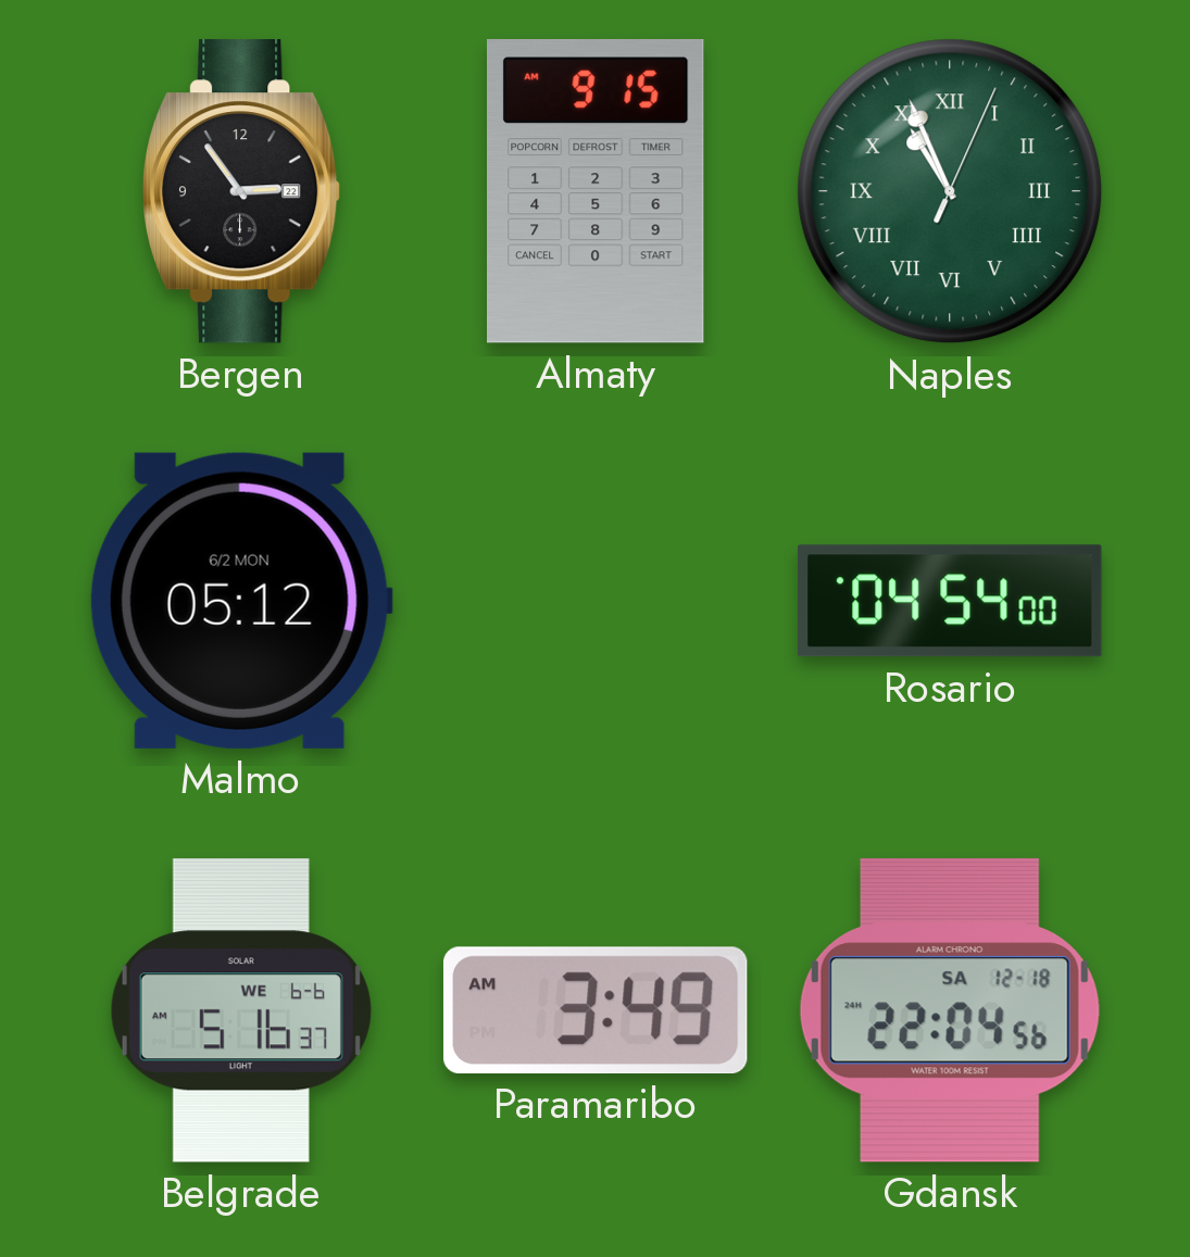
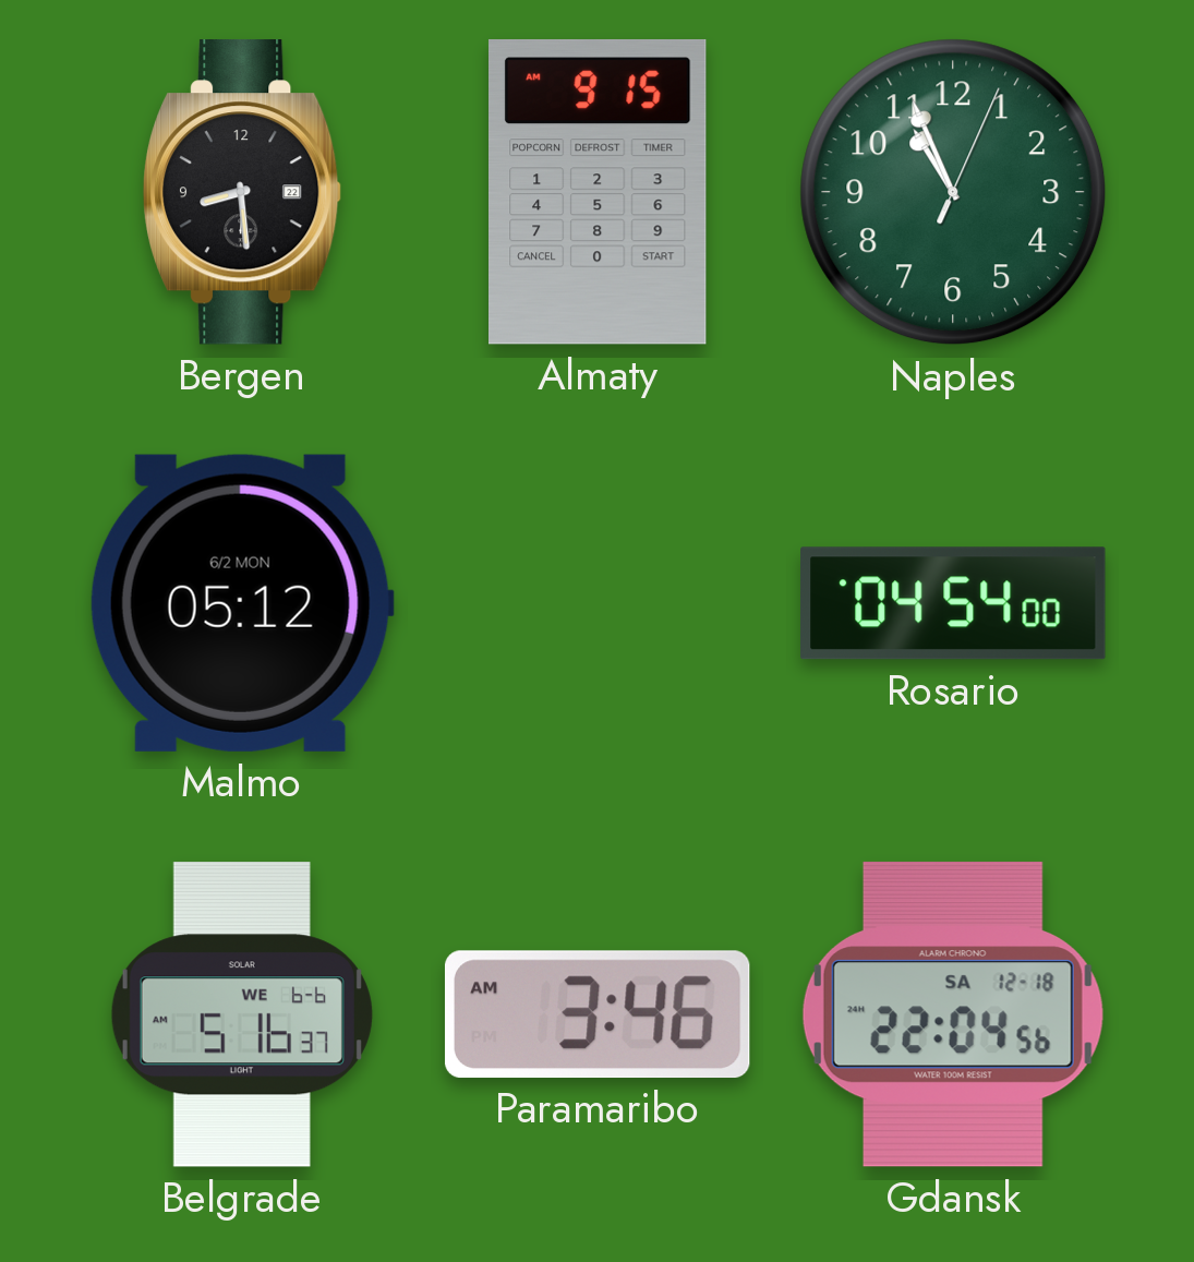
Bergen: 2:54 -> 8:29
Naples numerals: Roman -> Arabic
Paramaribo: 3:49 -> 3:46
